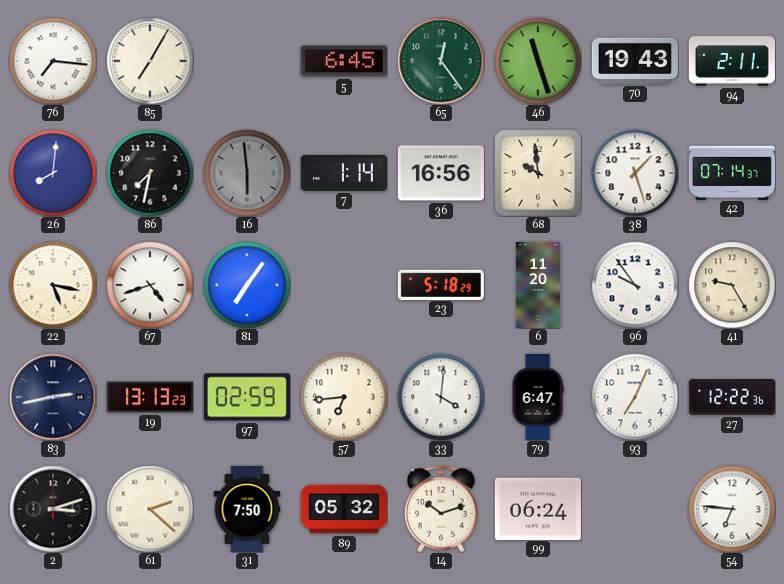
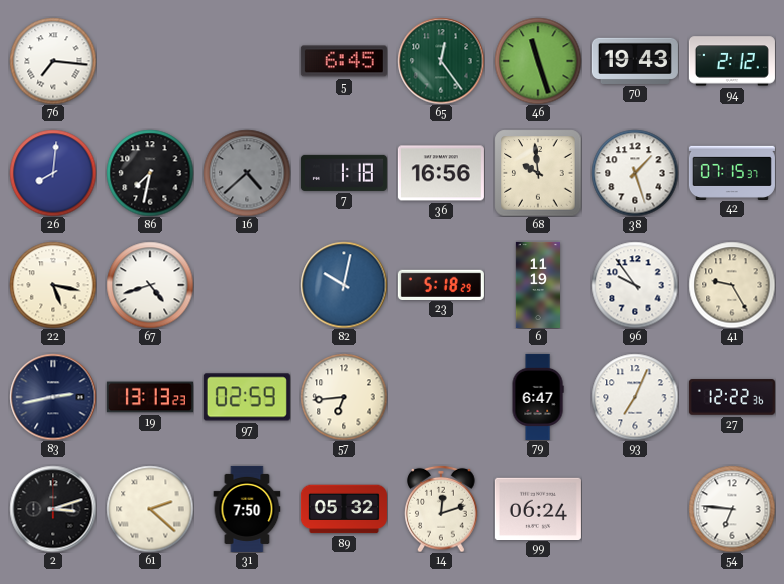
85: 7:05 -> none
94: 2:11 -> 2:12
16: 5:59 -> 4:38
7: 1:14 -> 1:18
42: 07:14 -> 07:15
81: 7:06 -> none
82: none -> 10:02
6: 11:20 -> 11:19
33: 4:01 -> none
14: 10:12 -> 12:12
